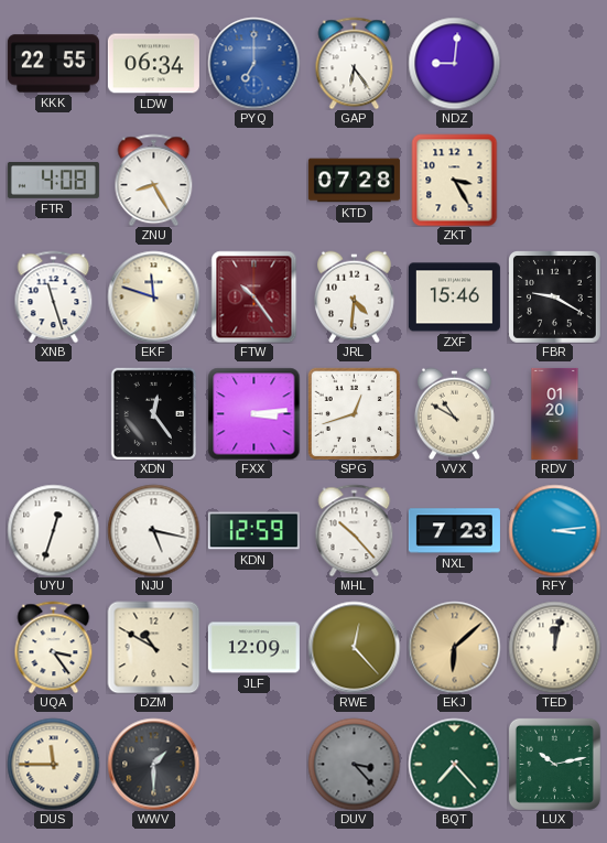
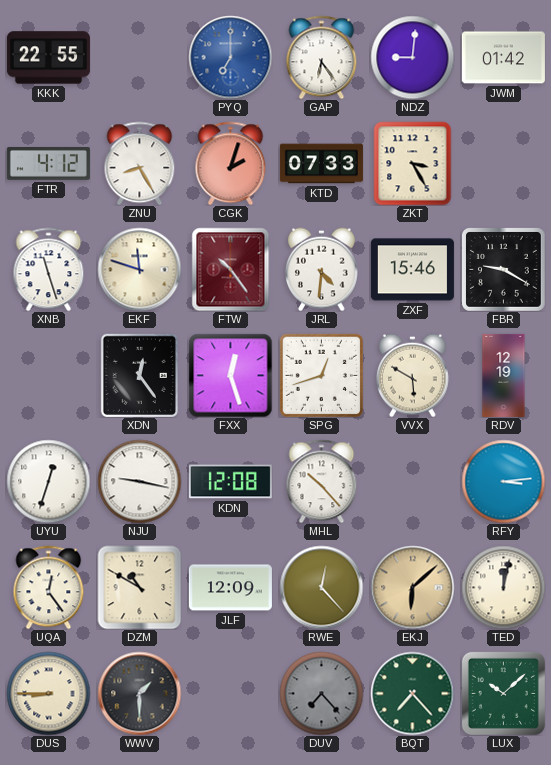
LDW: 06:34 -> none
JWM: none -> 01:42
FTR: 4:08 -> 4:12
CGK: none -> 2:03
KTD: 07:28 -> 07:33
FXX: 3:14 -> 12:27
VVX: 10:50 -> 5:50
RDV: 01:20 -> 12:19
NJU: 5:17 -> 9:17
KDN: 12:59 -> 12:08
NXL: 7:23 -> none
UQA: 3:24 -> 12:24
DUS: 11:45 -> 8:45
DUV: 3:23 -> 7:23
LUX: 10:13 -> 10:08
